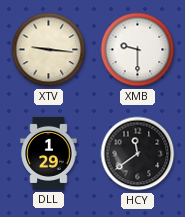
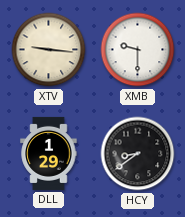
HCY: 11:39 -> 8:39
